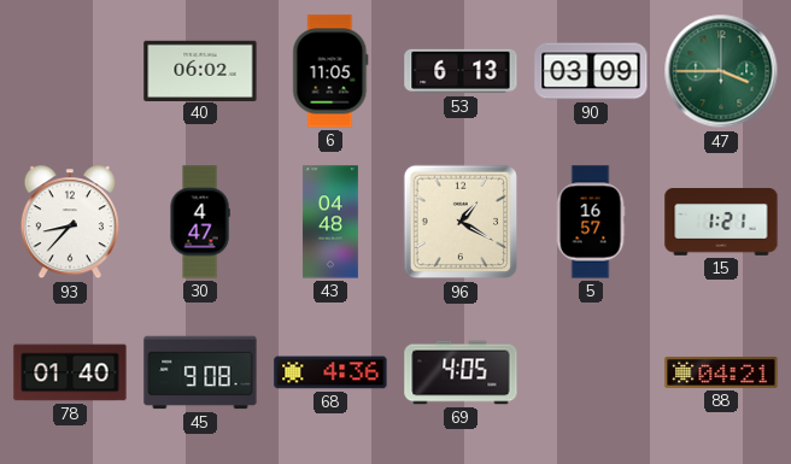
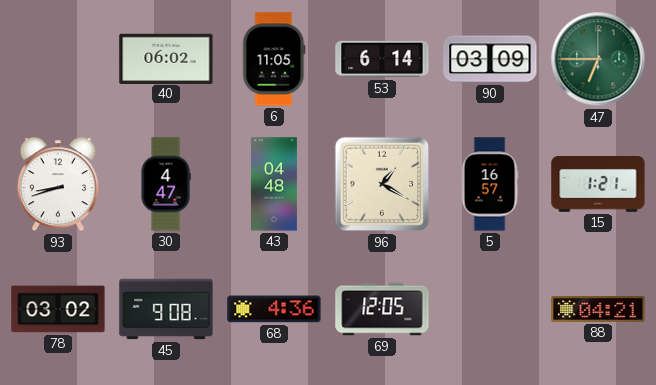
53: 6:13 -> 6:14
47: 3:45 -> 6:45
93: 8:37 -> 8:42
78: 01:40 -> 03:02
69: 4:05 -> 12:05
